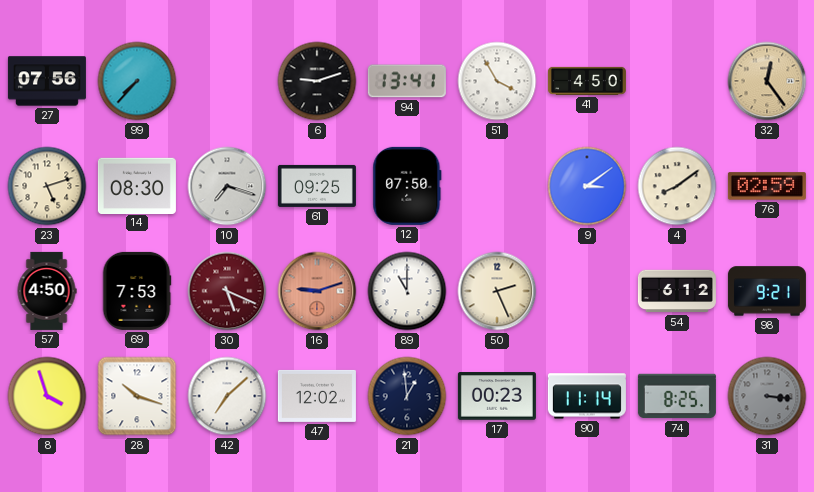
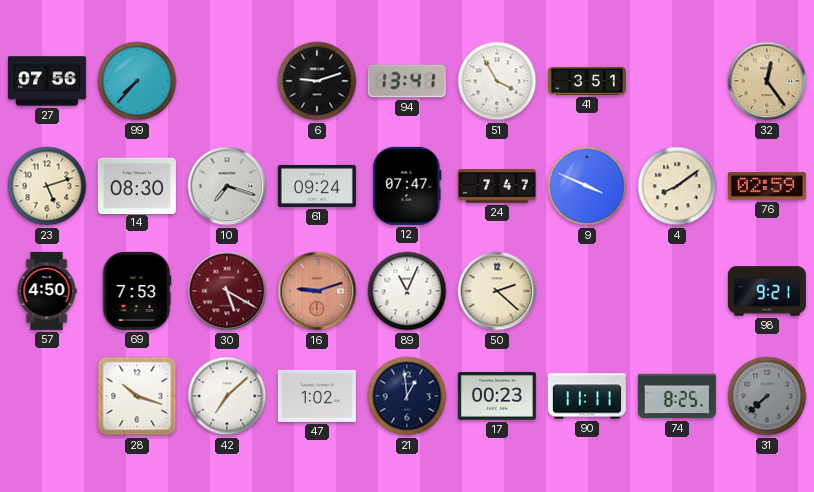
41: 4:50 -> 3:51
61: 09:25 -> 09:24
12: 07:50 -> 07:47
24: none -> 7:47
9: 3:09 -> 3:49
30: 5:19 -> 5:20
89: 11:00 -> 11:04
50: 2:26 -> 2:22
54: 6:12 -> none
8: 3:57 -> none
47: 12:02 -> 1:02
90: 11:14 -> 11:11
31: 3:16 -> 7:38
